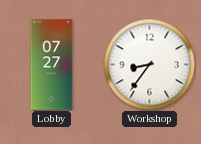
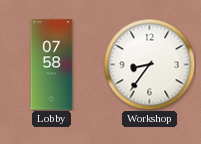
Lobby: 07:27 -> 07:58
